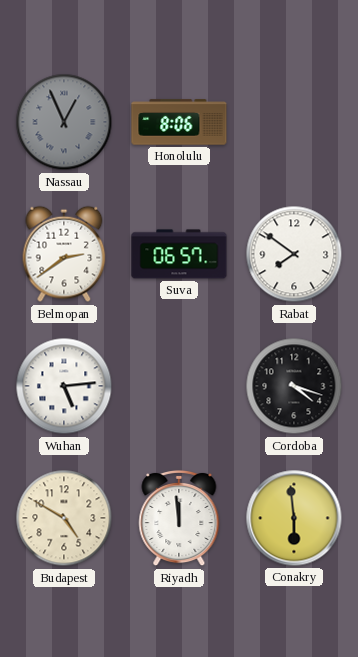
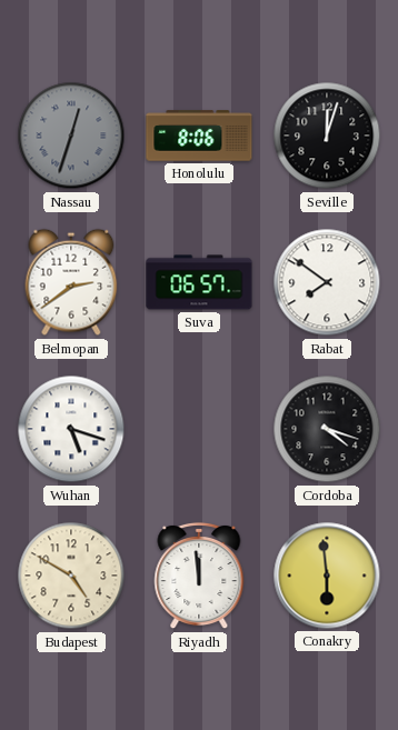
Nassau: 12:56 -> 12:33
Seville: none -> 12:03
Wuhan: 5:14 -> 5:18
